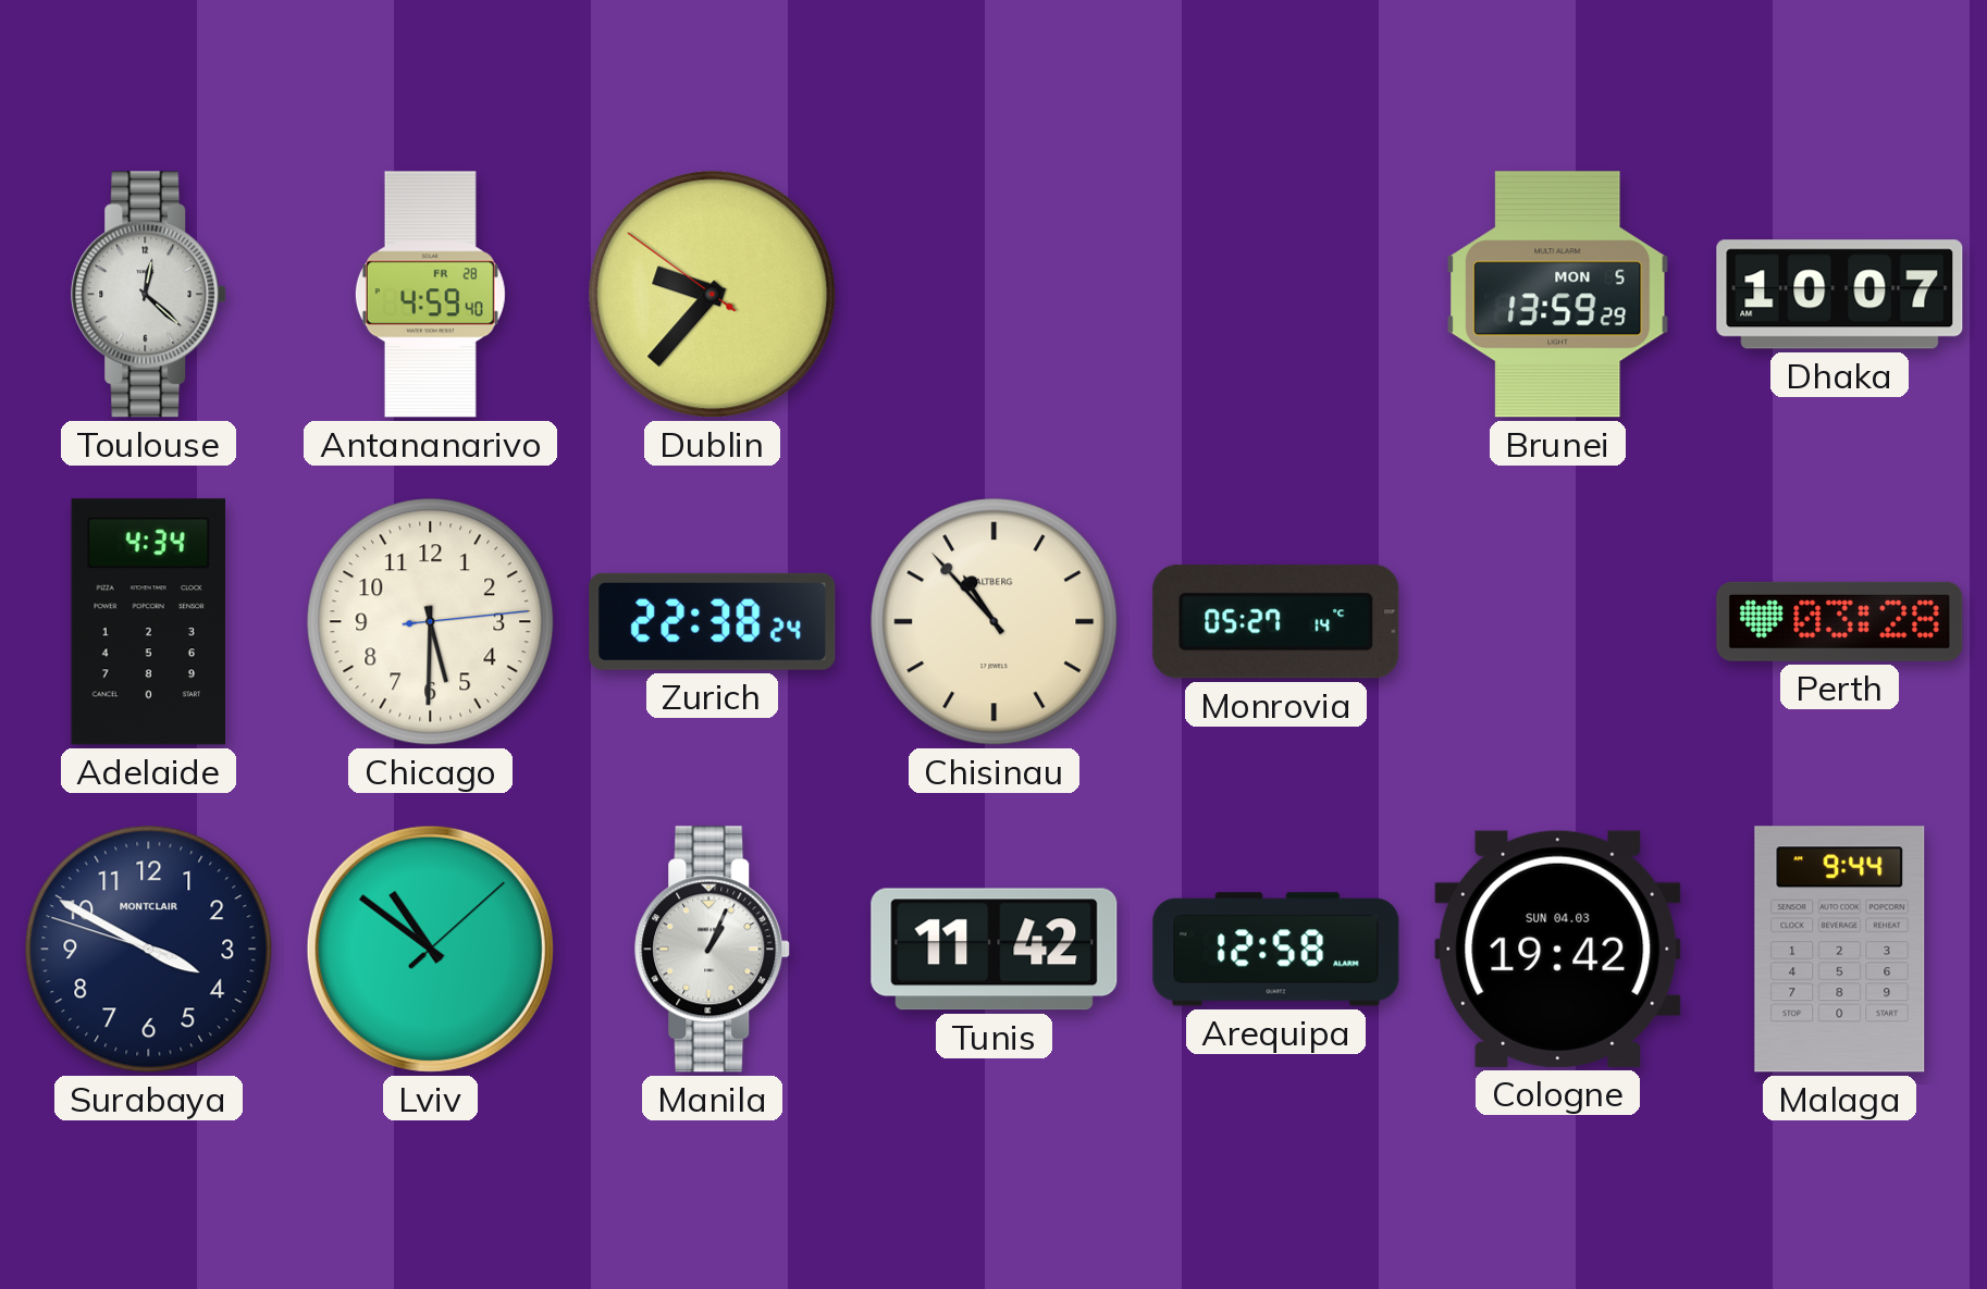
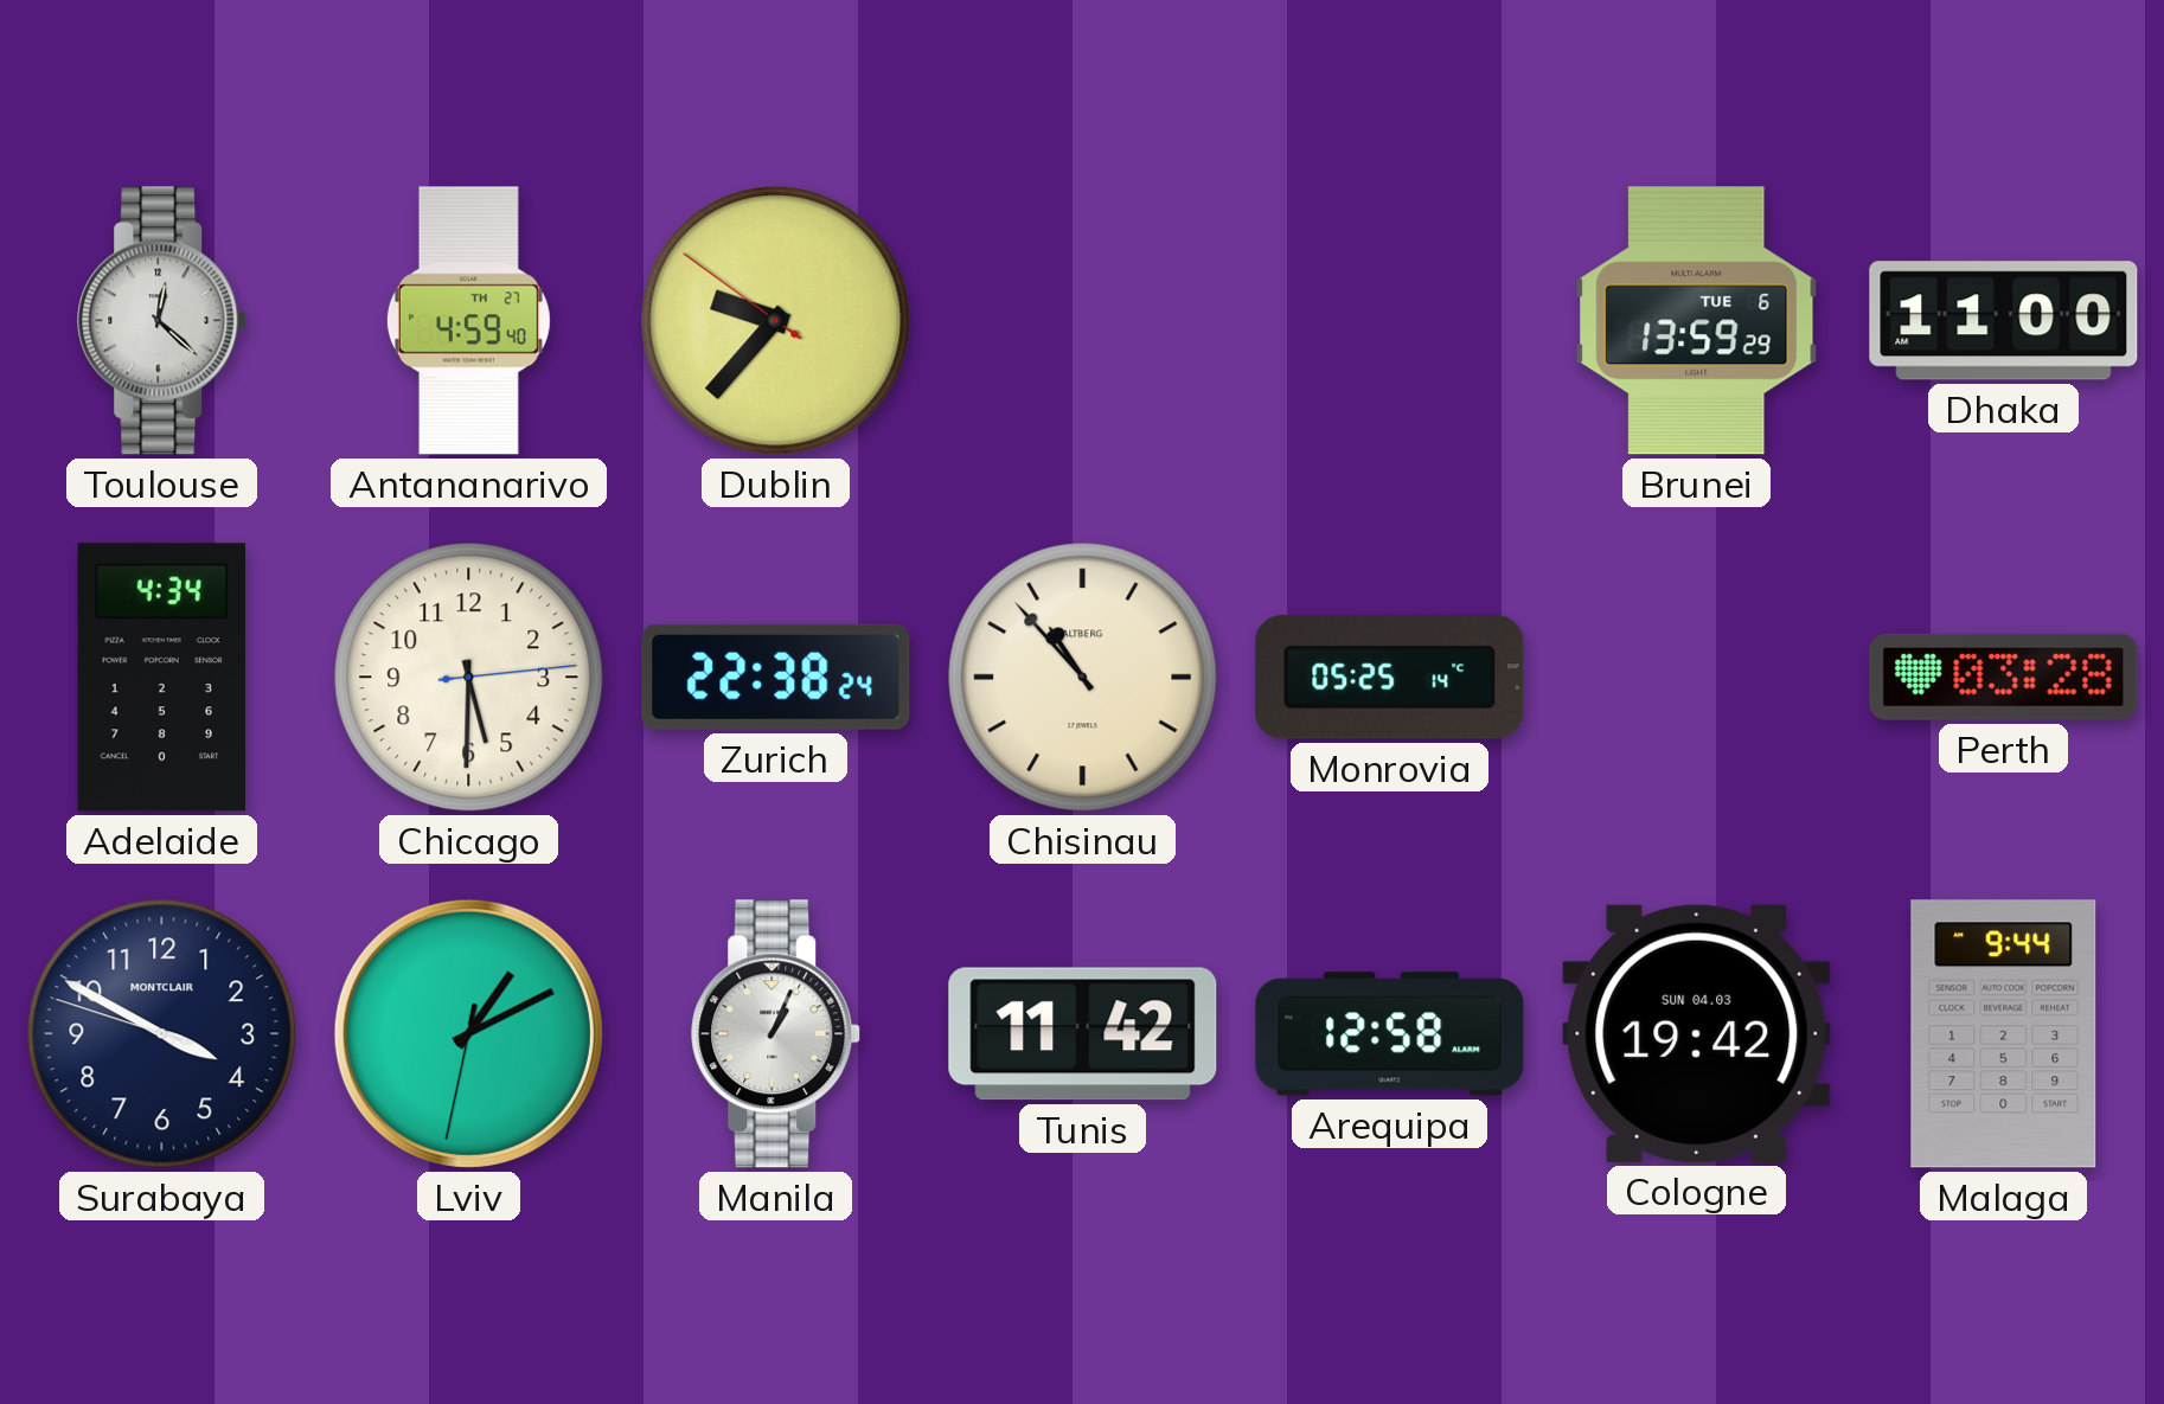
Antananarivo date: FR 28 -> TH 27
Brunei date: MON 5 -> TUE 6
Dhaka: 10:07 -> 11:00
Monrovia: 05:27 -> 05:25
Lviv: 10:51 -> 1:10
